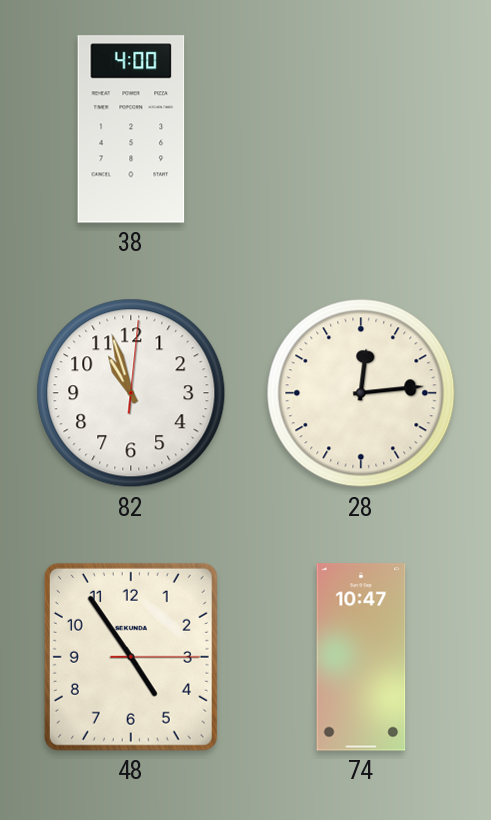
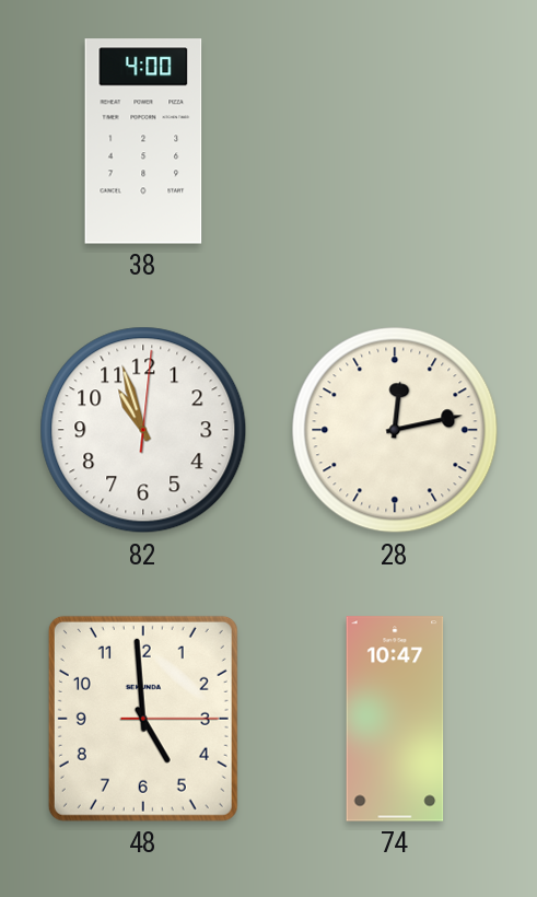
28: 12:14 -> 12:13
48: 4:54 -> 4:59
